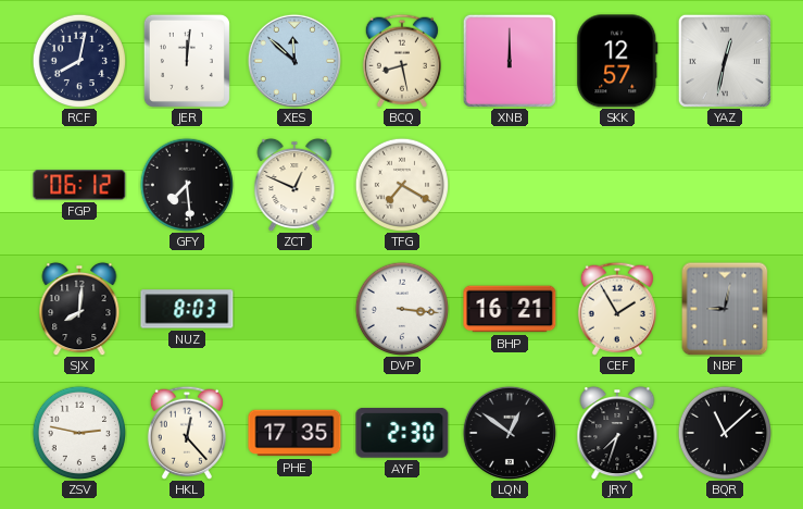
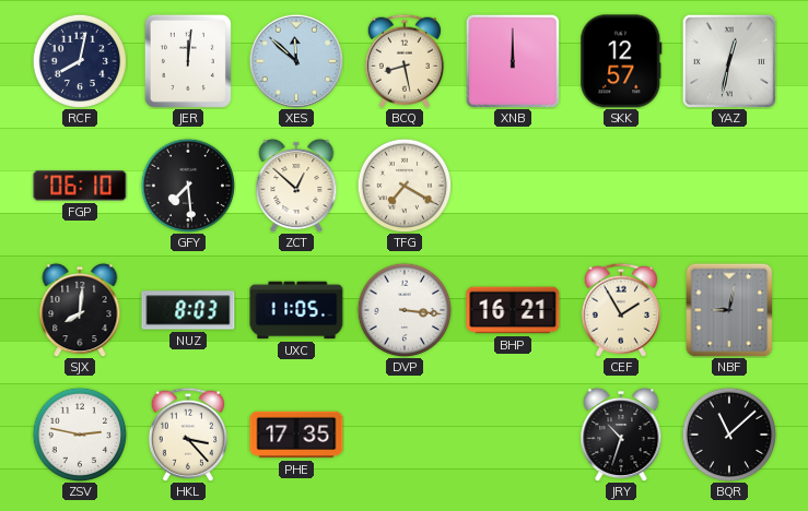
FGP: 06:12 -> 06:10
ZCT: 12:49 -> 12:52
UXC: none -> 11:05
HKL: 12:23 -> 3:23
AYF: 2:30 -> none
LQN: 12:51 -> none
JRY: 7:33 -> 10:33
